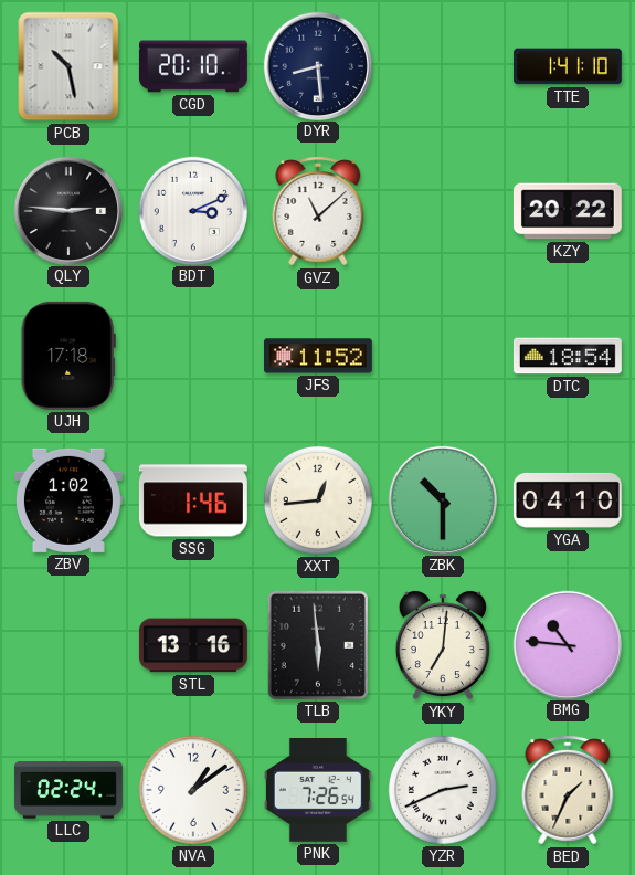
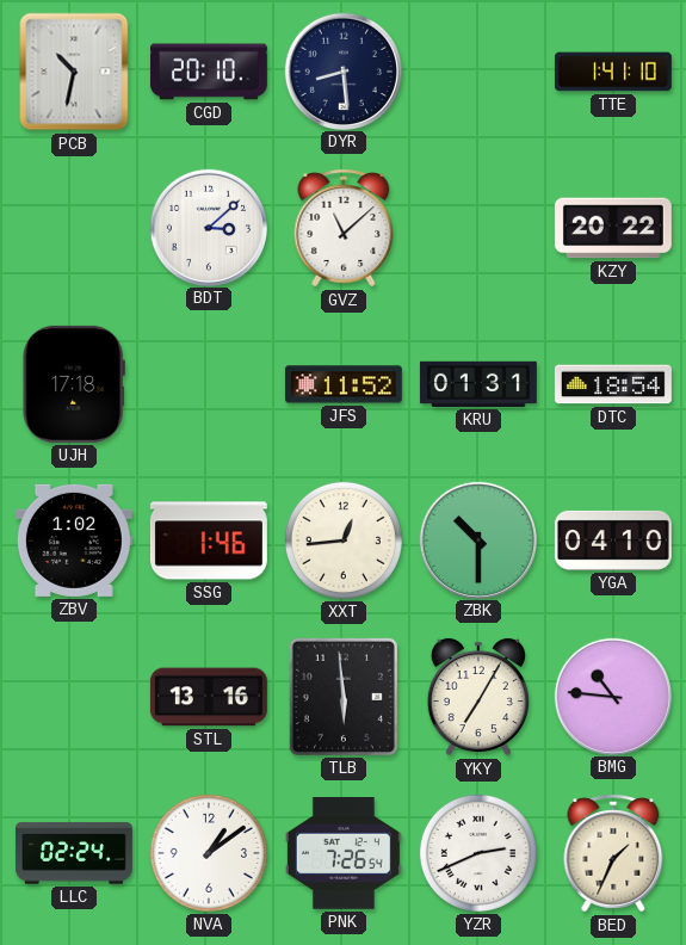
PCB: 10:28 -> 10:32
QLY: 2:46 -> none
BDT: 3:11 -> 3:08
KRU: none -> 01:31
YKY: 7:01 -> 7:05
